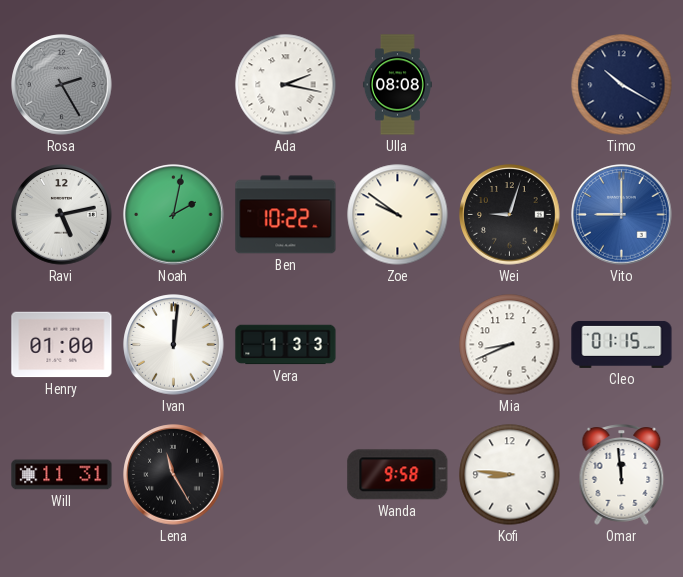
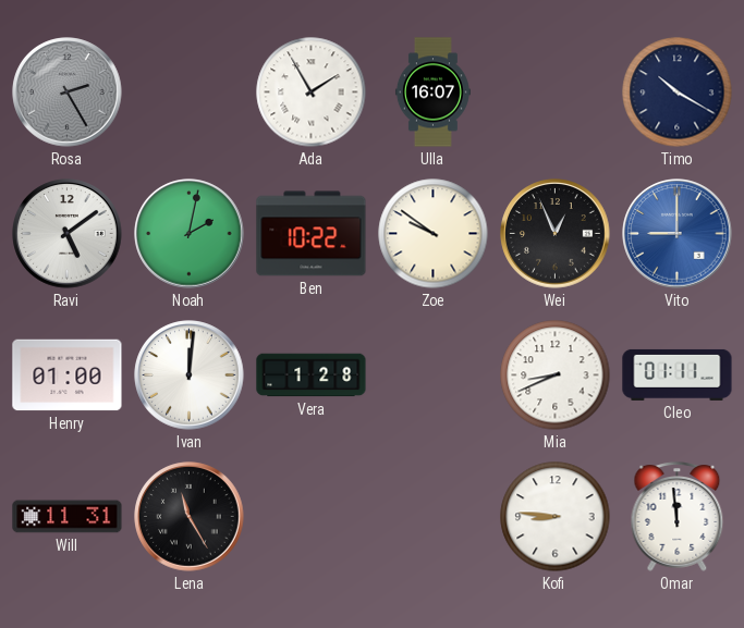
Ada: 2:17 -> 1:55
Ulla: 08:08 -> 16:07
Ravi: 5:13 -> 5:09
Wei: 9:03 -> 12:56
Vera: 1:33 -> 1:28
Cleo: 01:15 -> 01:11
Wanda: 9:58 -> none
